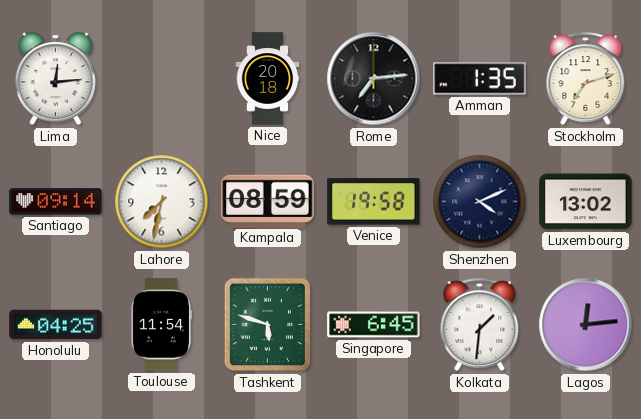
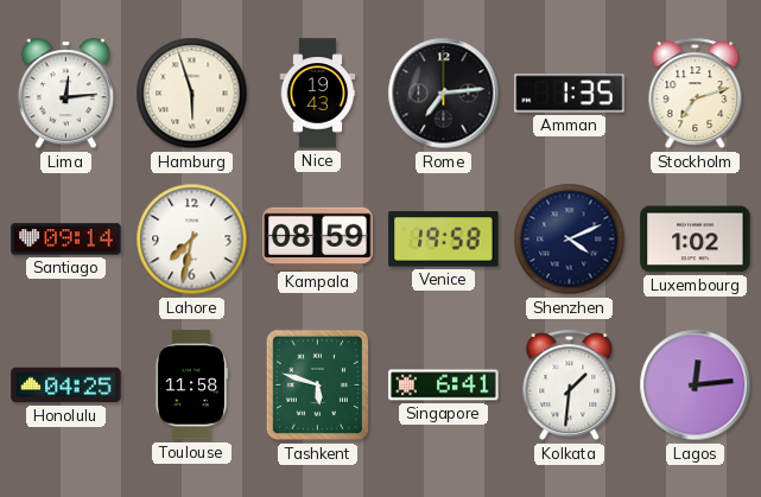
Hamburg: none -> 5:57
Nice: 20:18 -> 19:43
Luxembourg: 13:02 -> 1:02
Toulouse: 11:54 -> 11:58
Singapore: 6:45 -> 6:41
